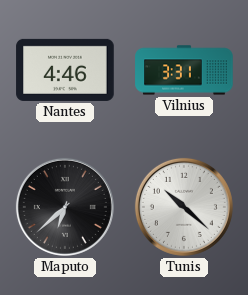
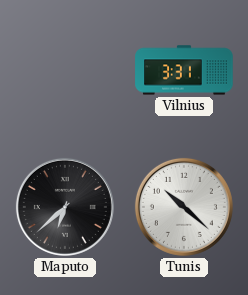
Nantes: 4:46 -> none
